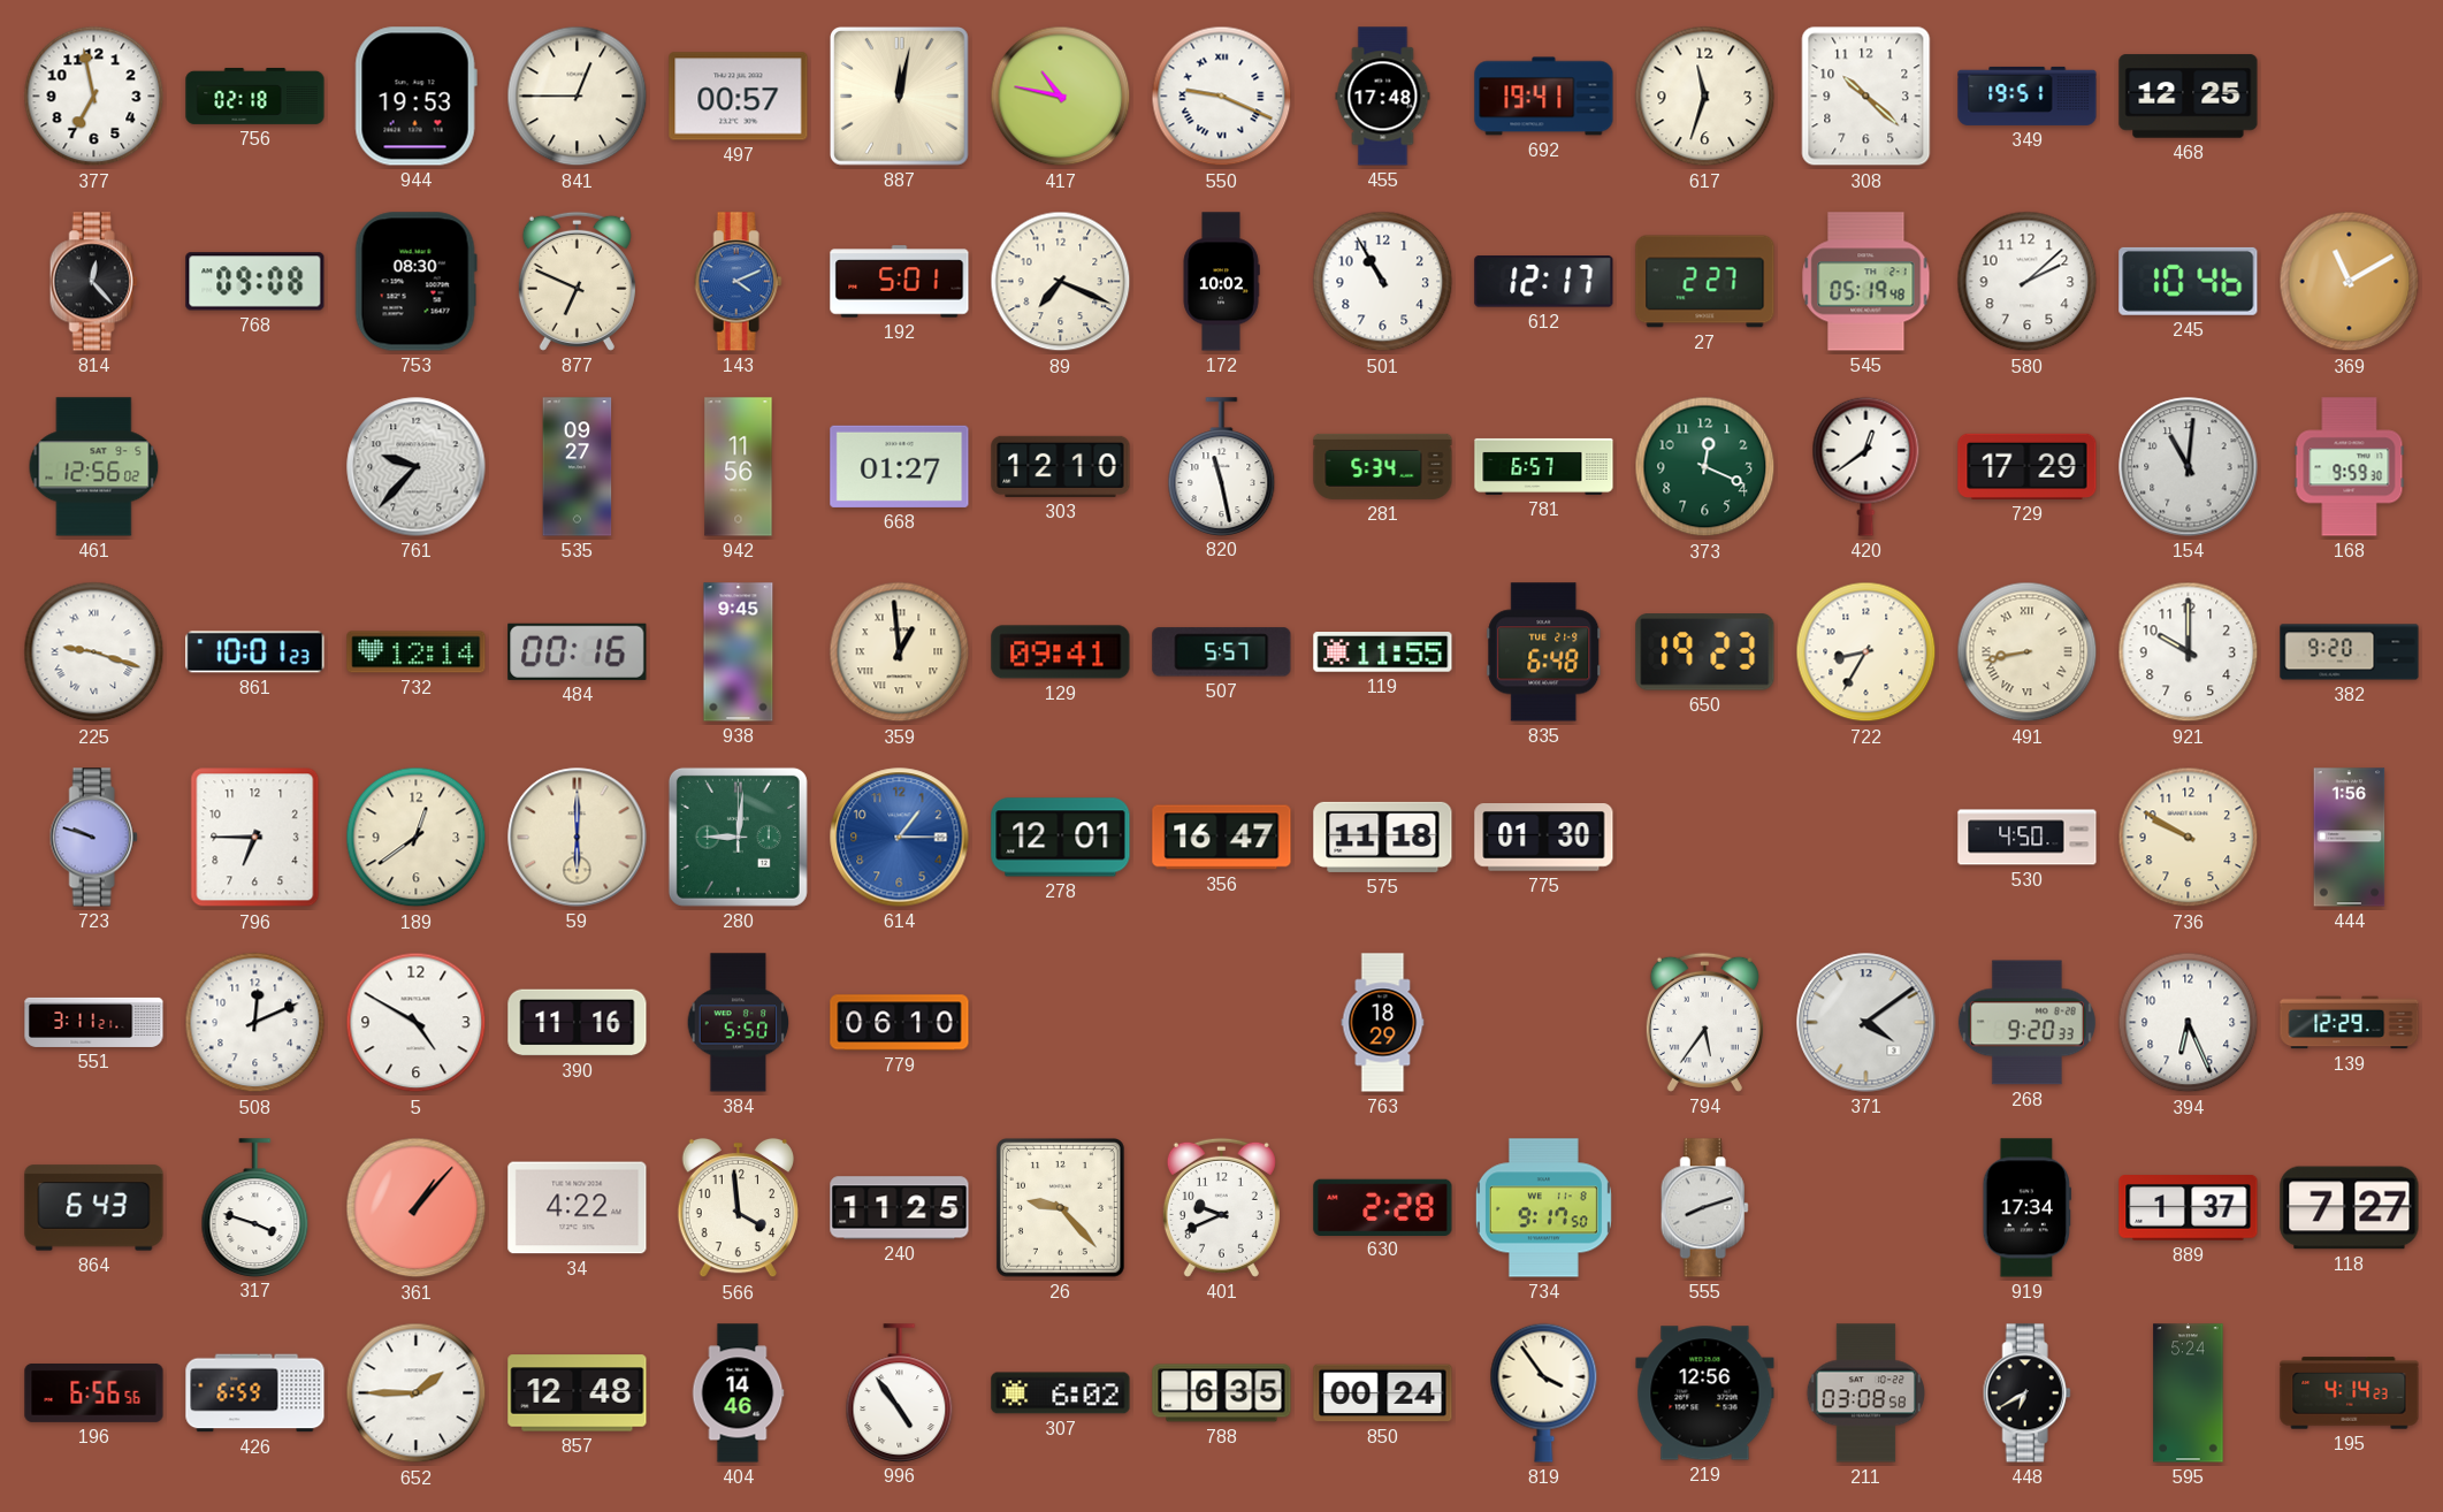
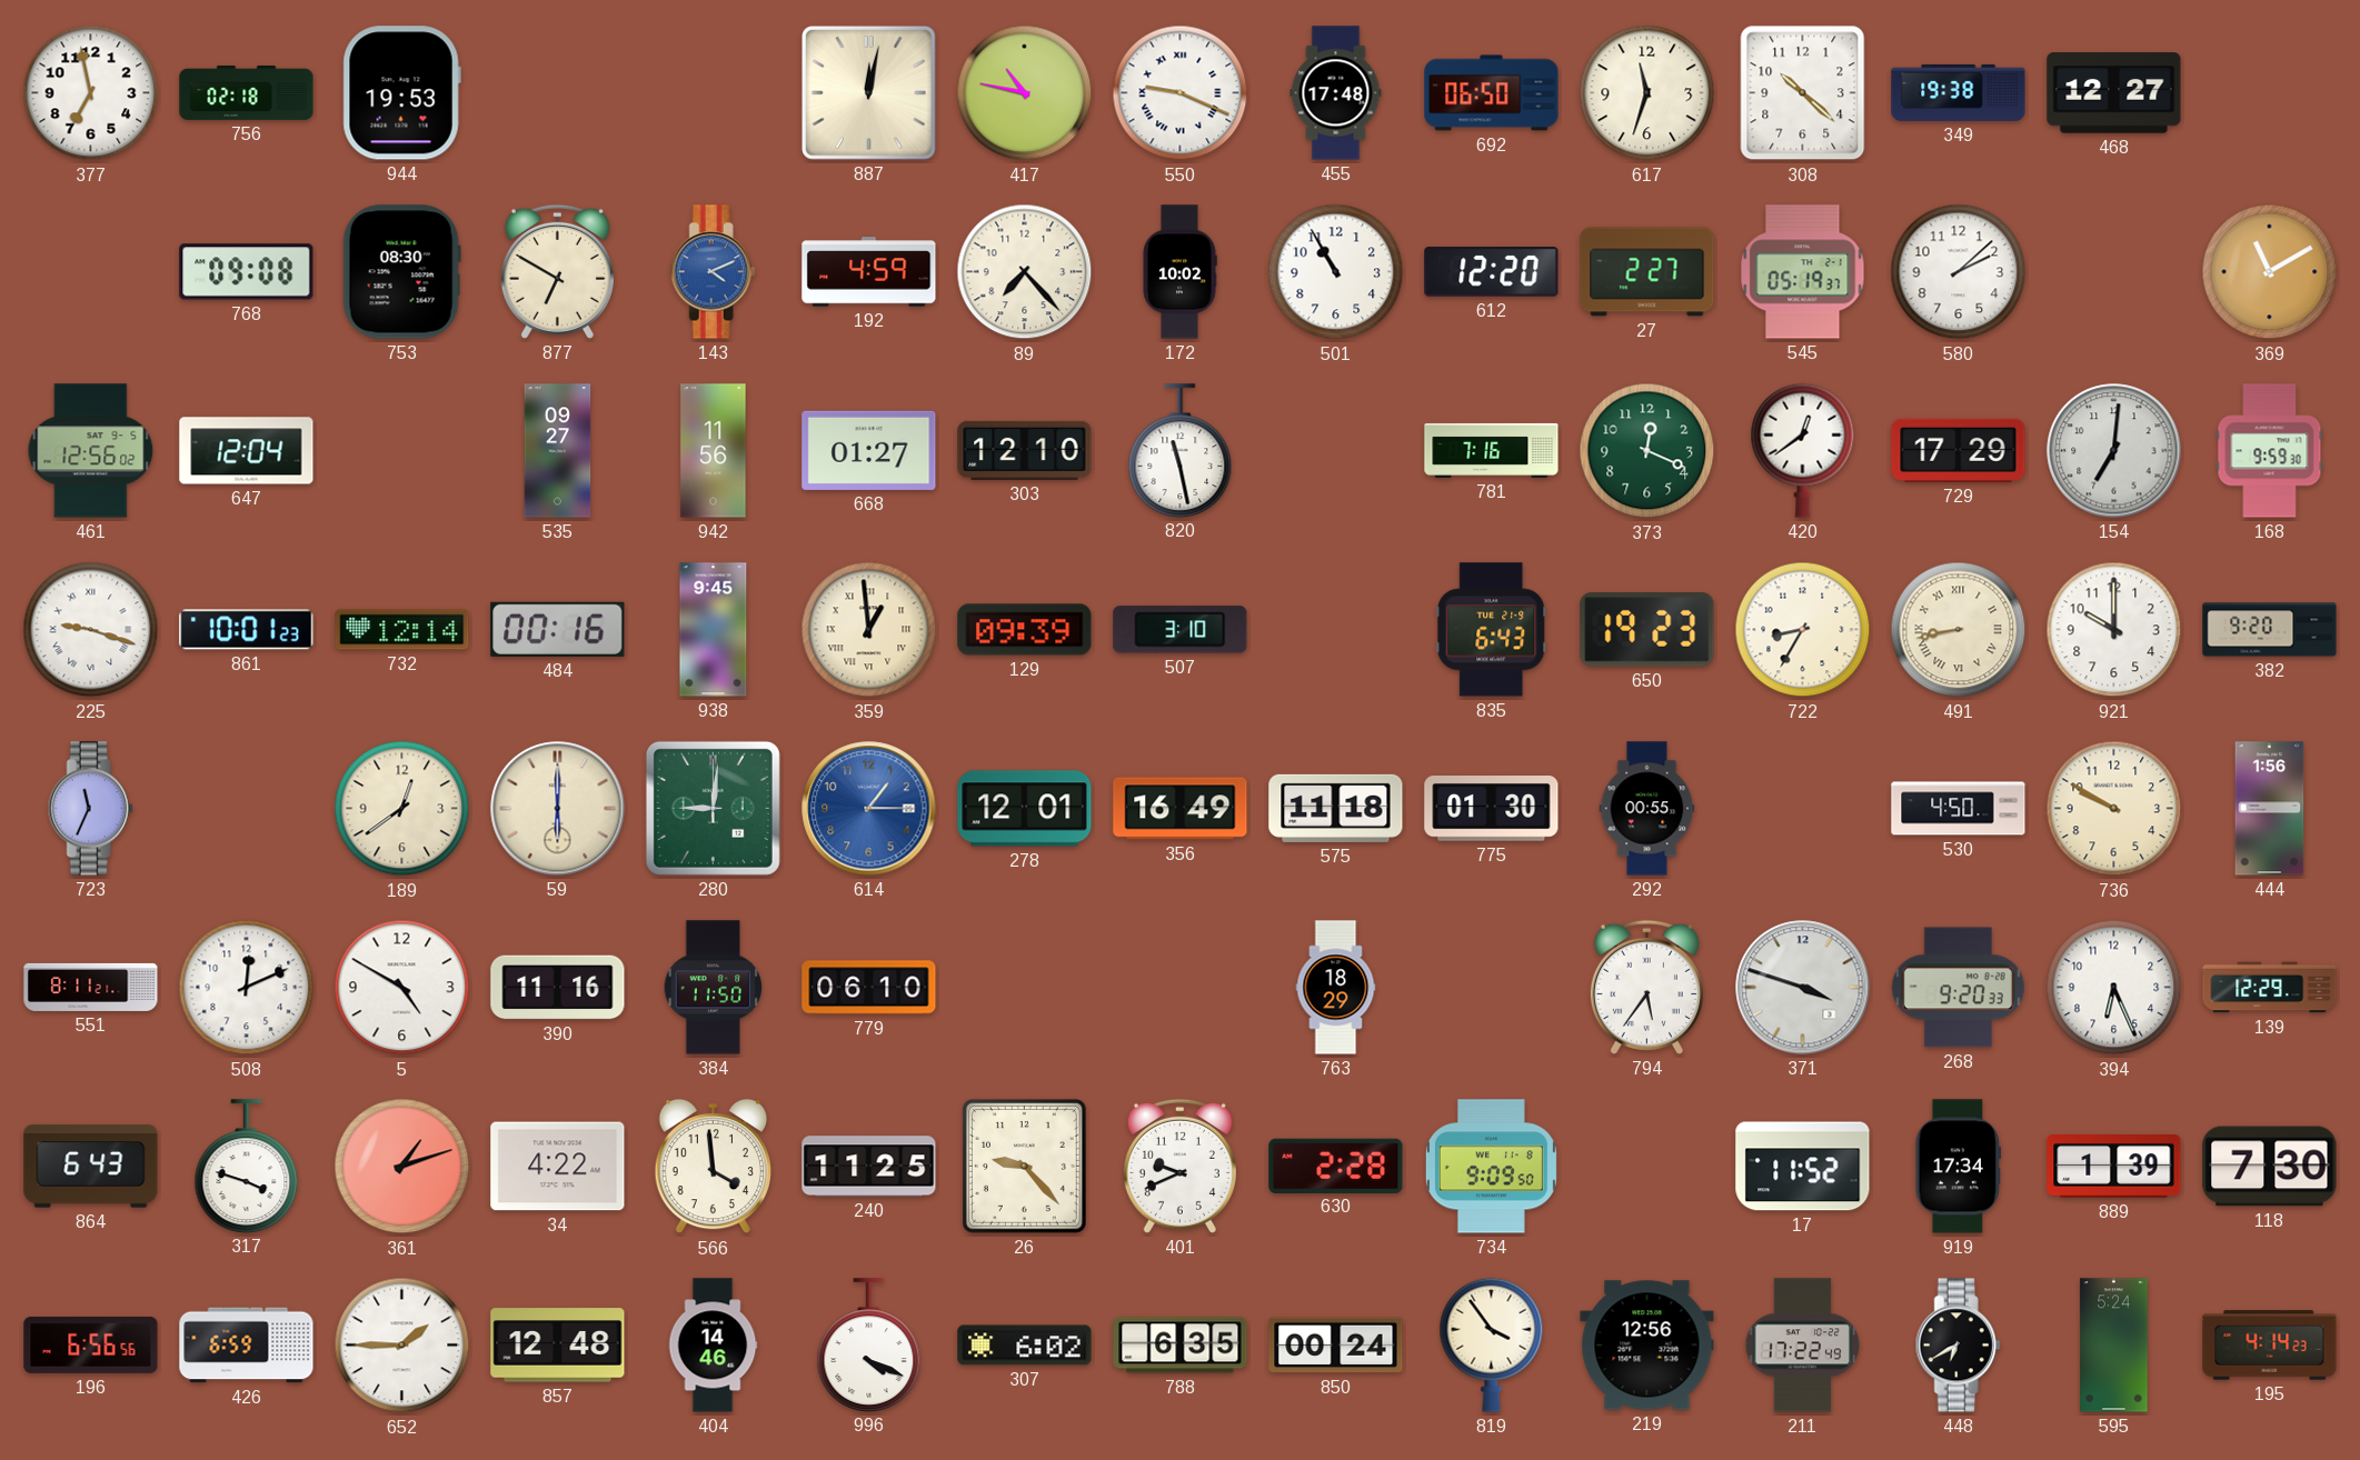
841: 12:45 -> none
497: 00:57 -> none
692: 19:41 -> 06:50
349: 19:51 -> 19:38
468: 12:25 -> 12:27
814: 12:23 -> none
877: 6:49 -> 6:50
192: 5:01 -> 4:59
89: 7:19 -> 7:23
612: 12:17 -> 12:20
545: 05:19:48 -> 05:19:37
245: 10:46 -> none
647: none -> 12:04
761: 9:37 -> none
281: 5:34 -> none
781: 6:57 -> 7:16
154: 11:01 -> 7:01
129: 09:41 -> 09:39
507: 5:57 -> 3:10
119: 11:55 -> none
835: 6:48 -> 6:43
723: 9:48 -> 11:34
796: 6:45 -> none
356: 16:47 -> 16:49
292: none -> 00:55
551: 3:11 -> 8:11
384: 5:50 -> 11:50
371: 4:09 -> 3:48
361: 1:07 -> 1:12
734: 9:17 -> 9:09
555: 8:12 -> none
17: none -> 11:52
889: 1:37 -> 1:39
118: 7:27 -> 7:30
996: 4:54 -> 4:19
211: 03:08 -> 17:22
